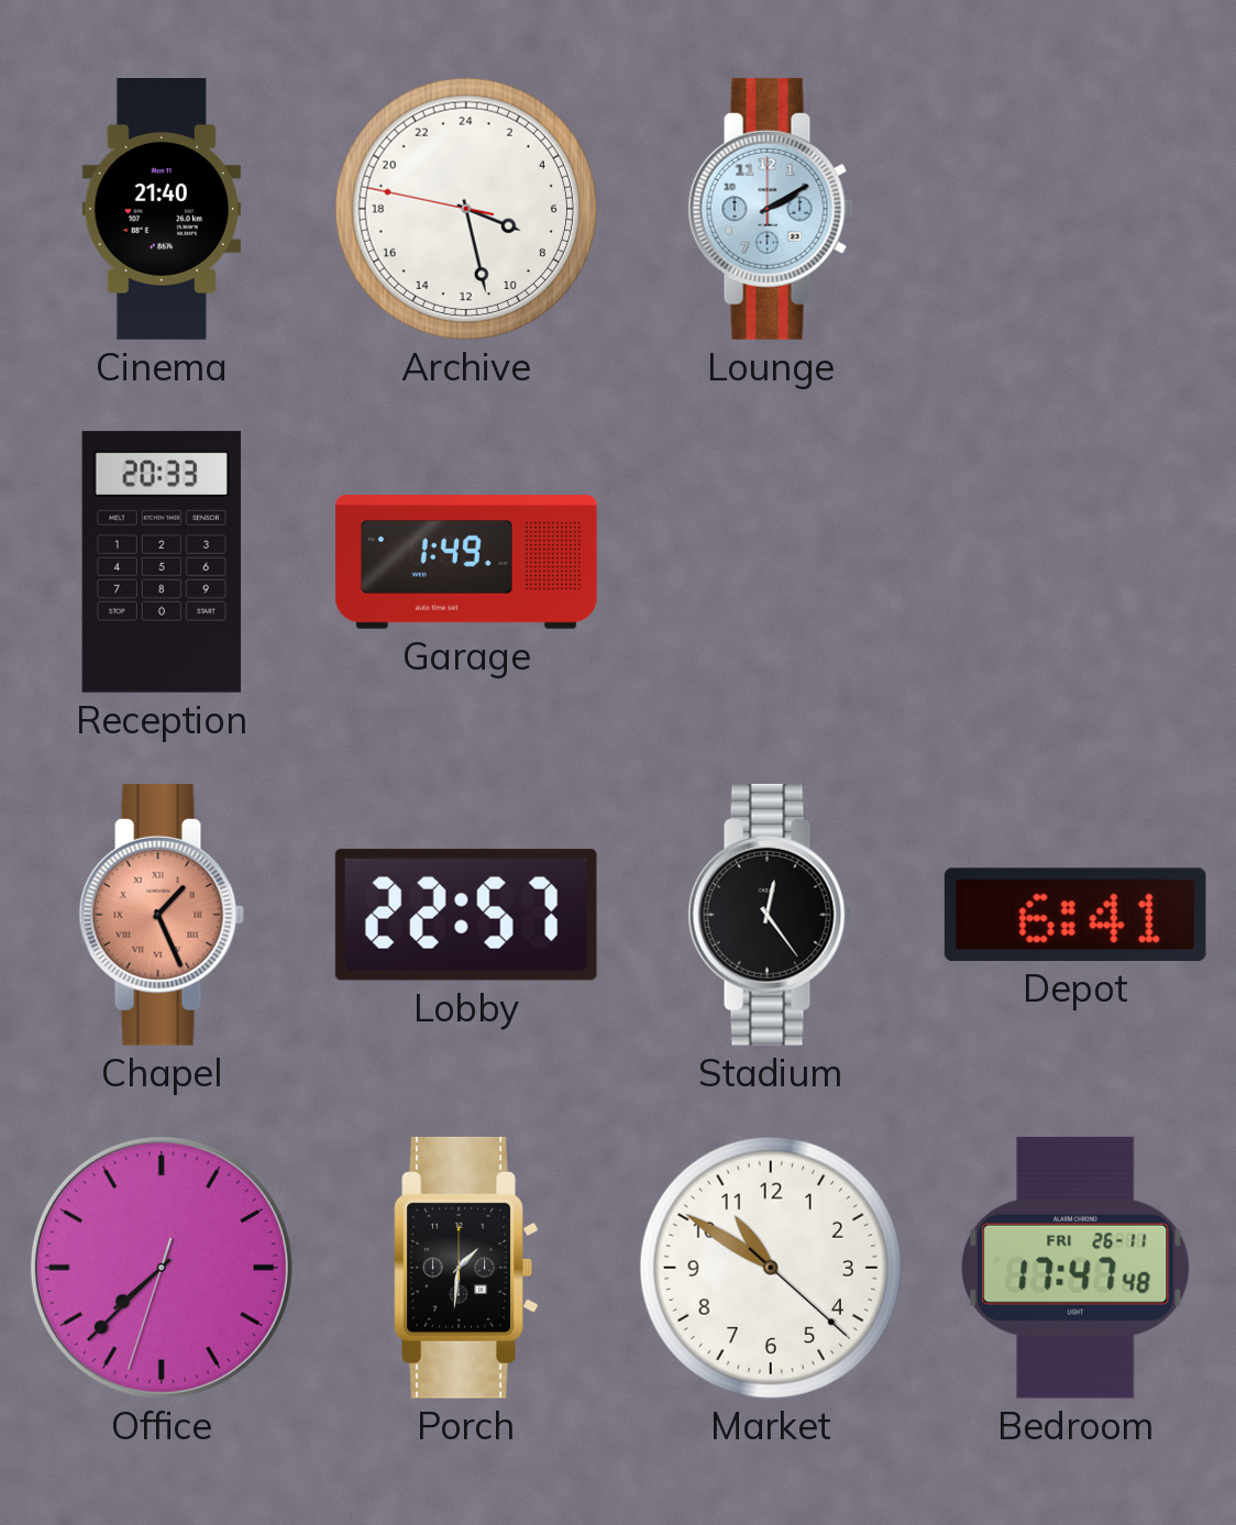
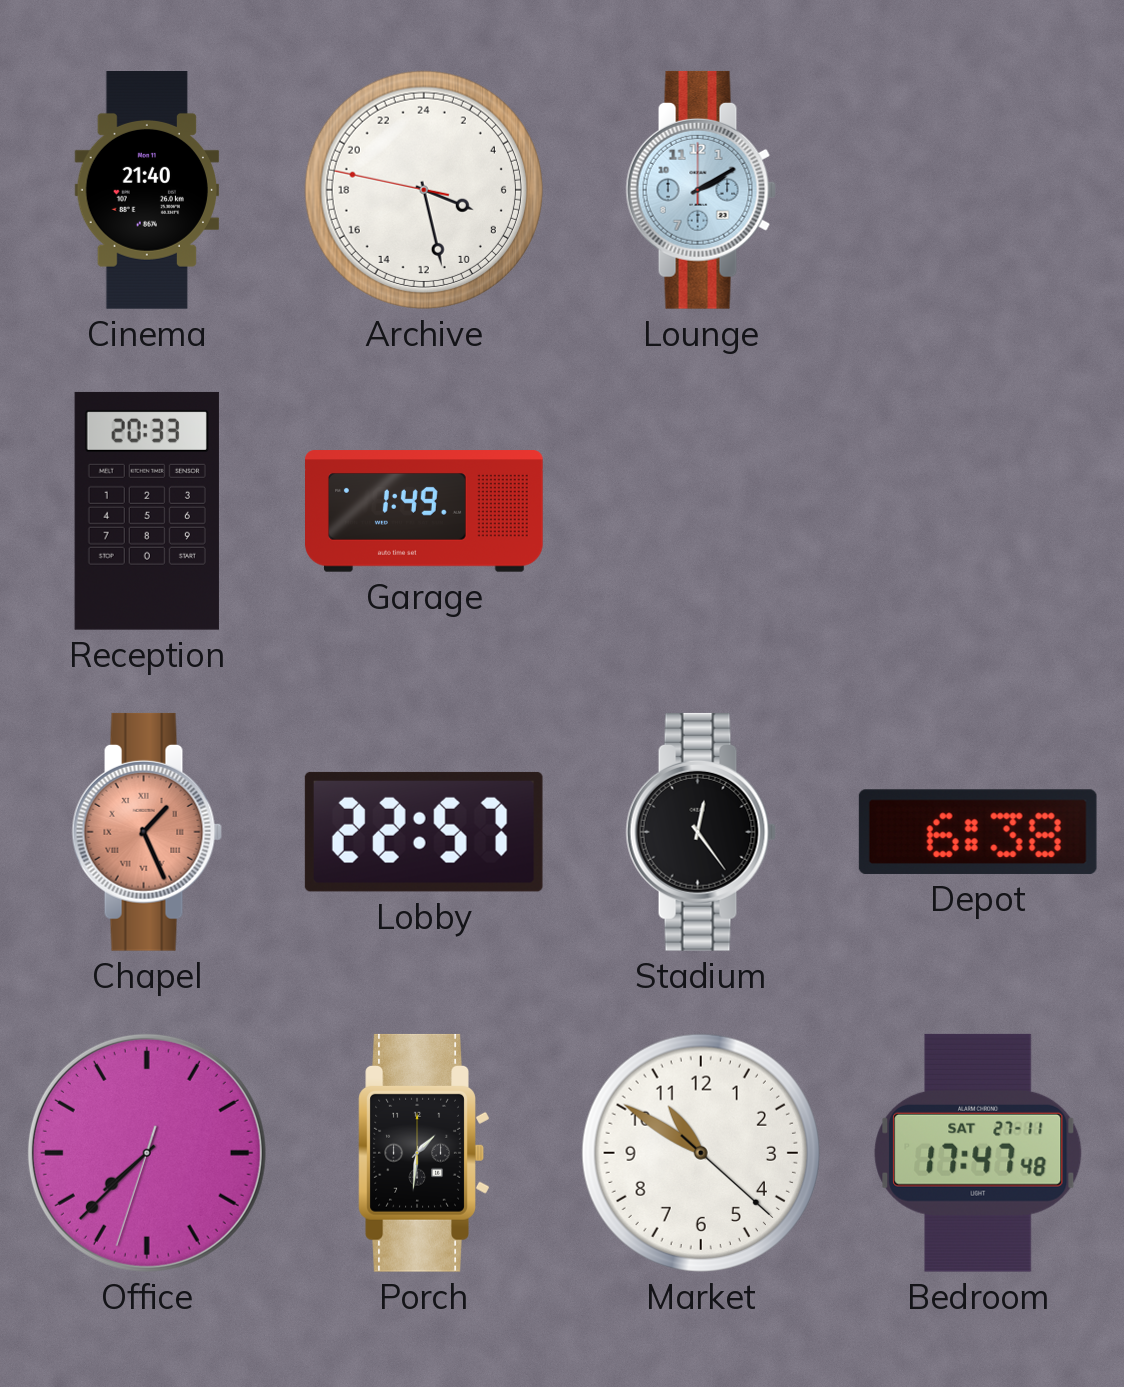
Depot: 6:41 -> 6:38
Bedroom date: FRI 26-11 -> SAT 27-11
